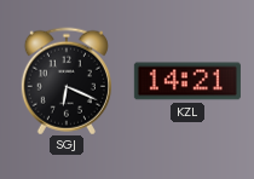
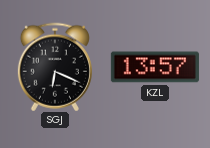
KZL: 14:21 -> 13:57
